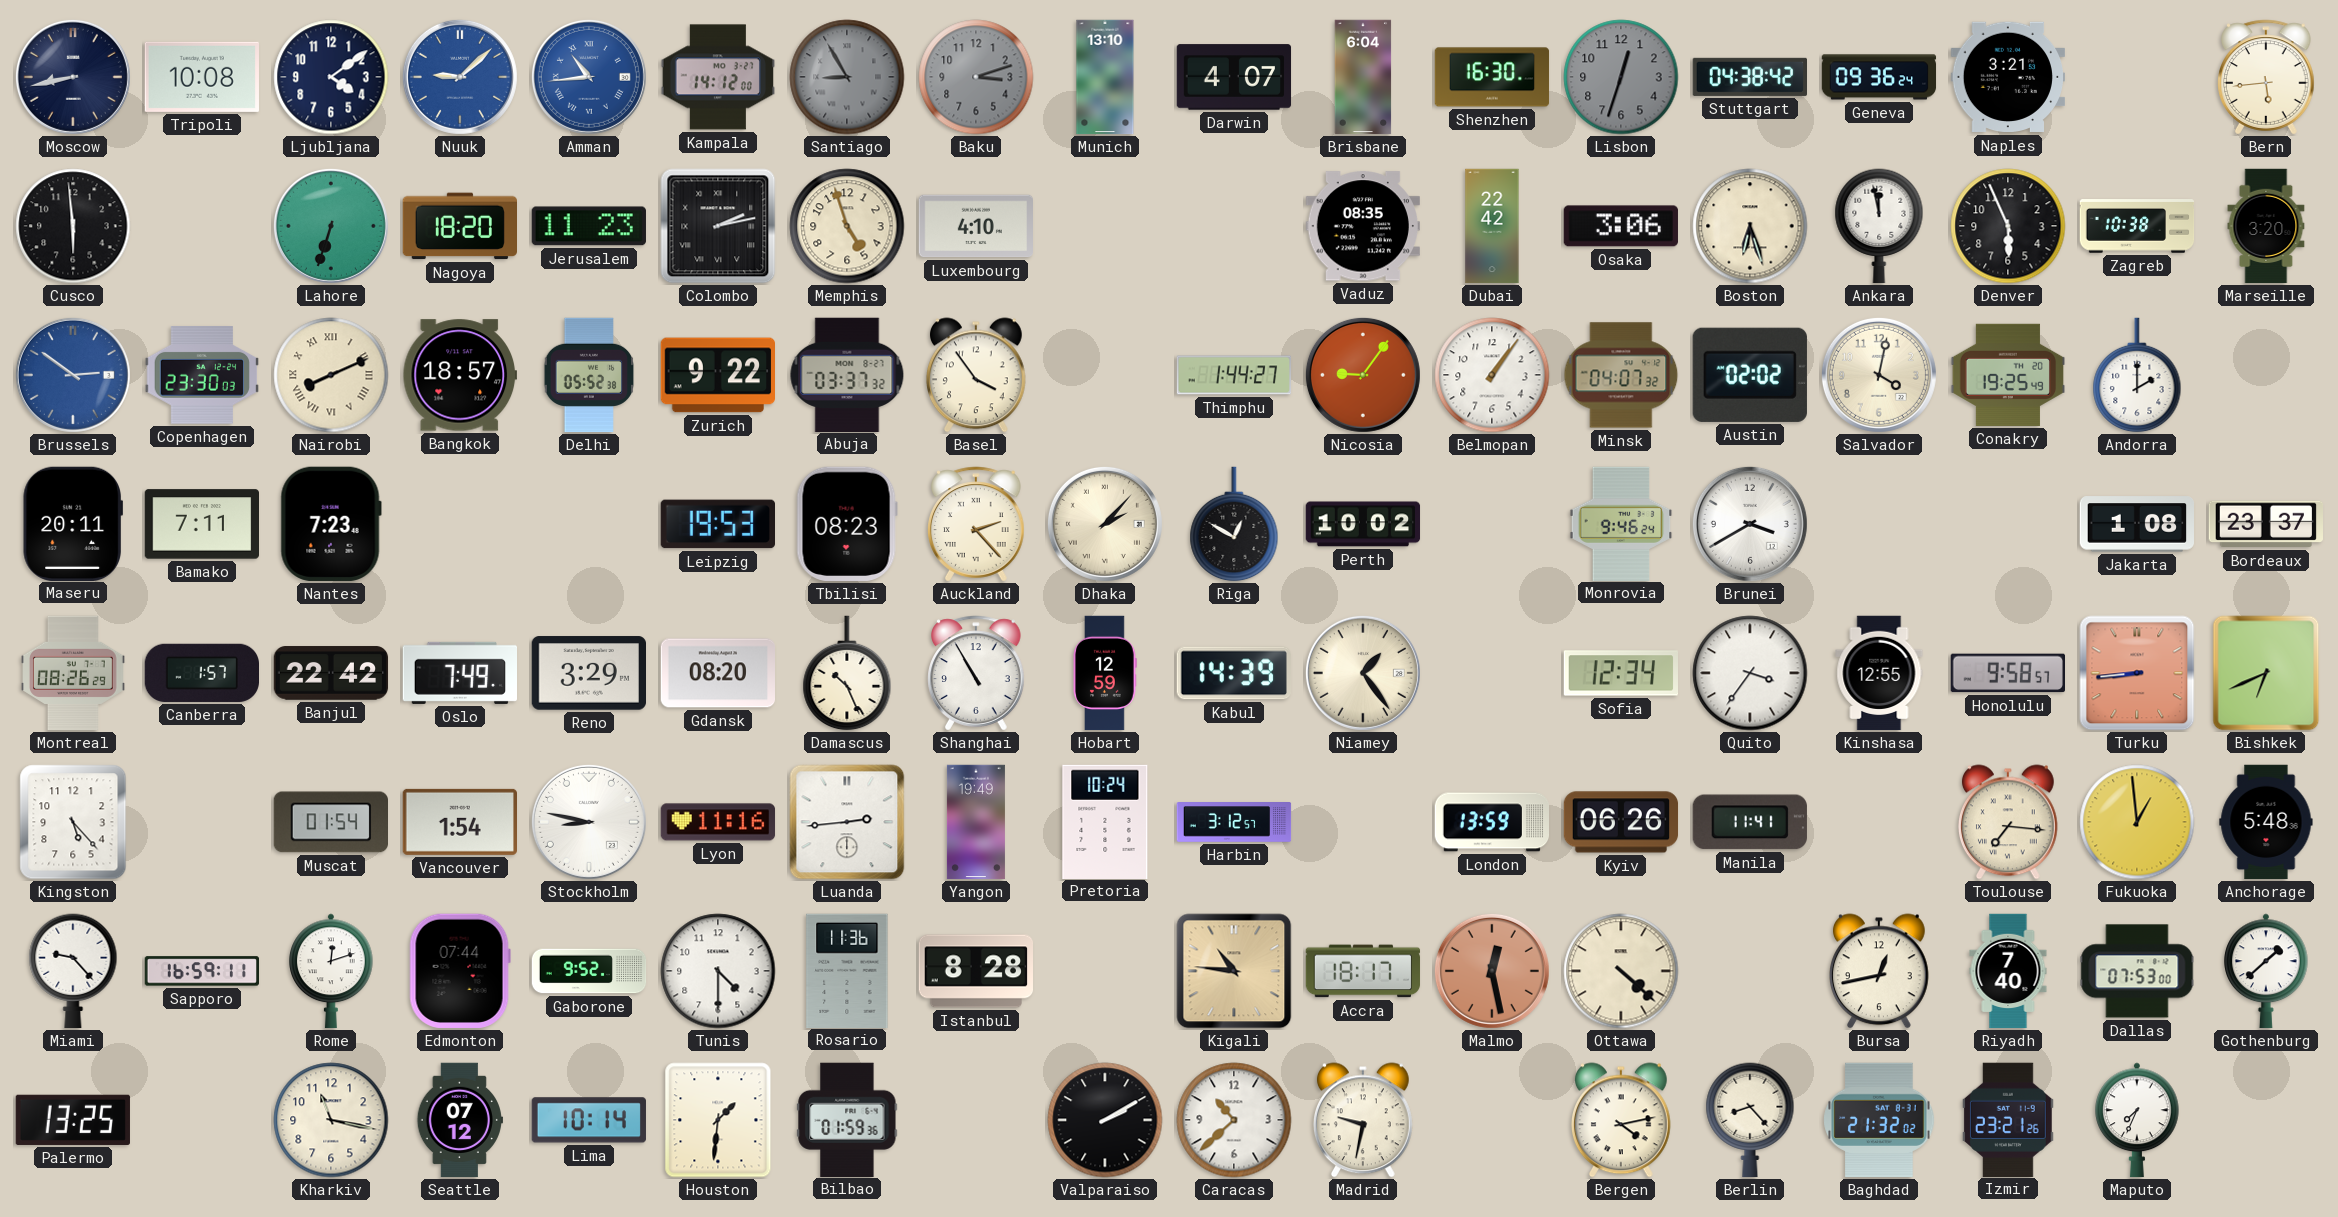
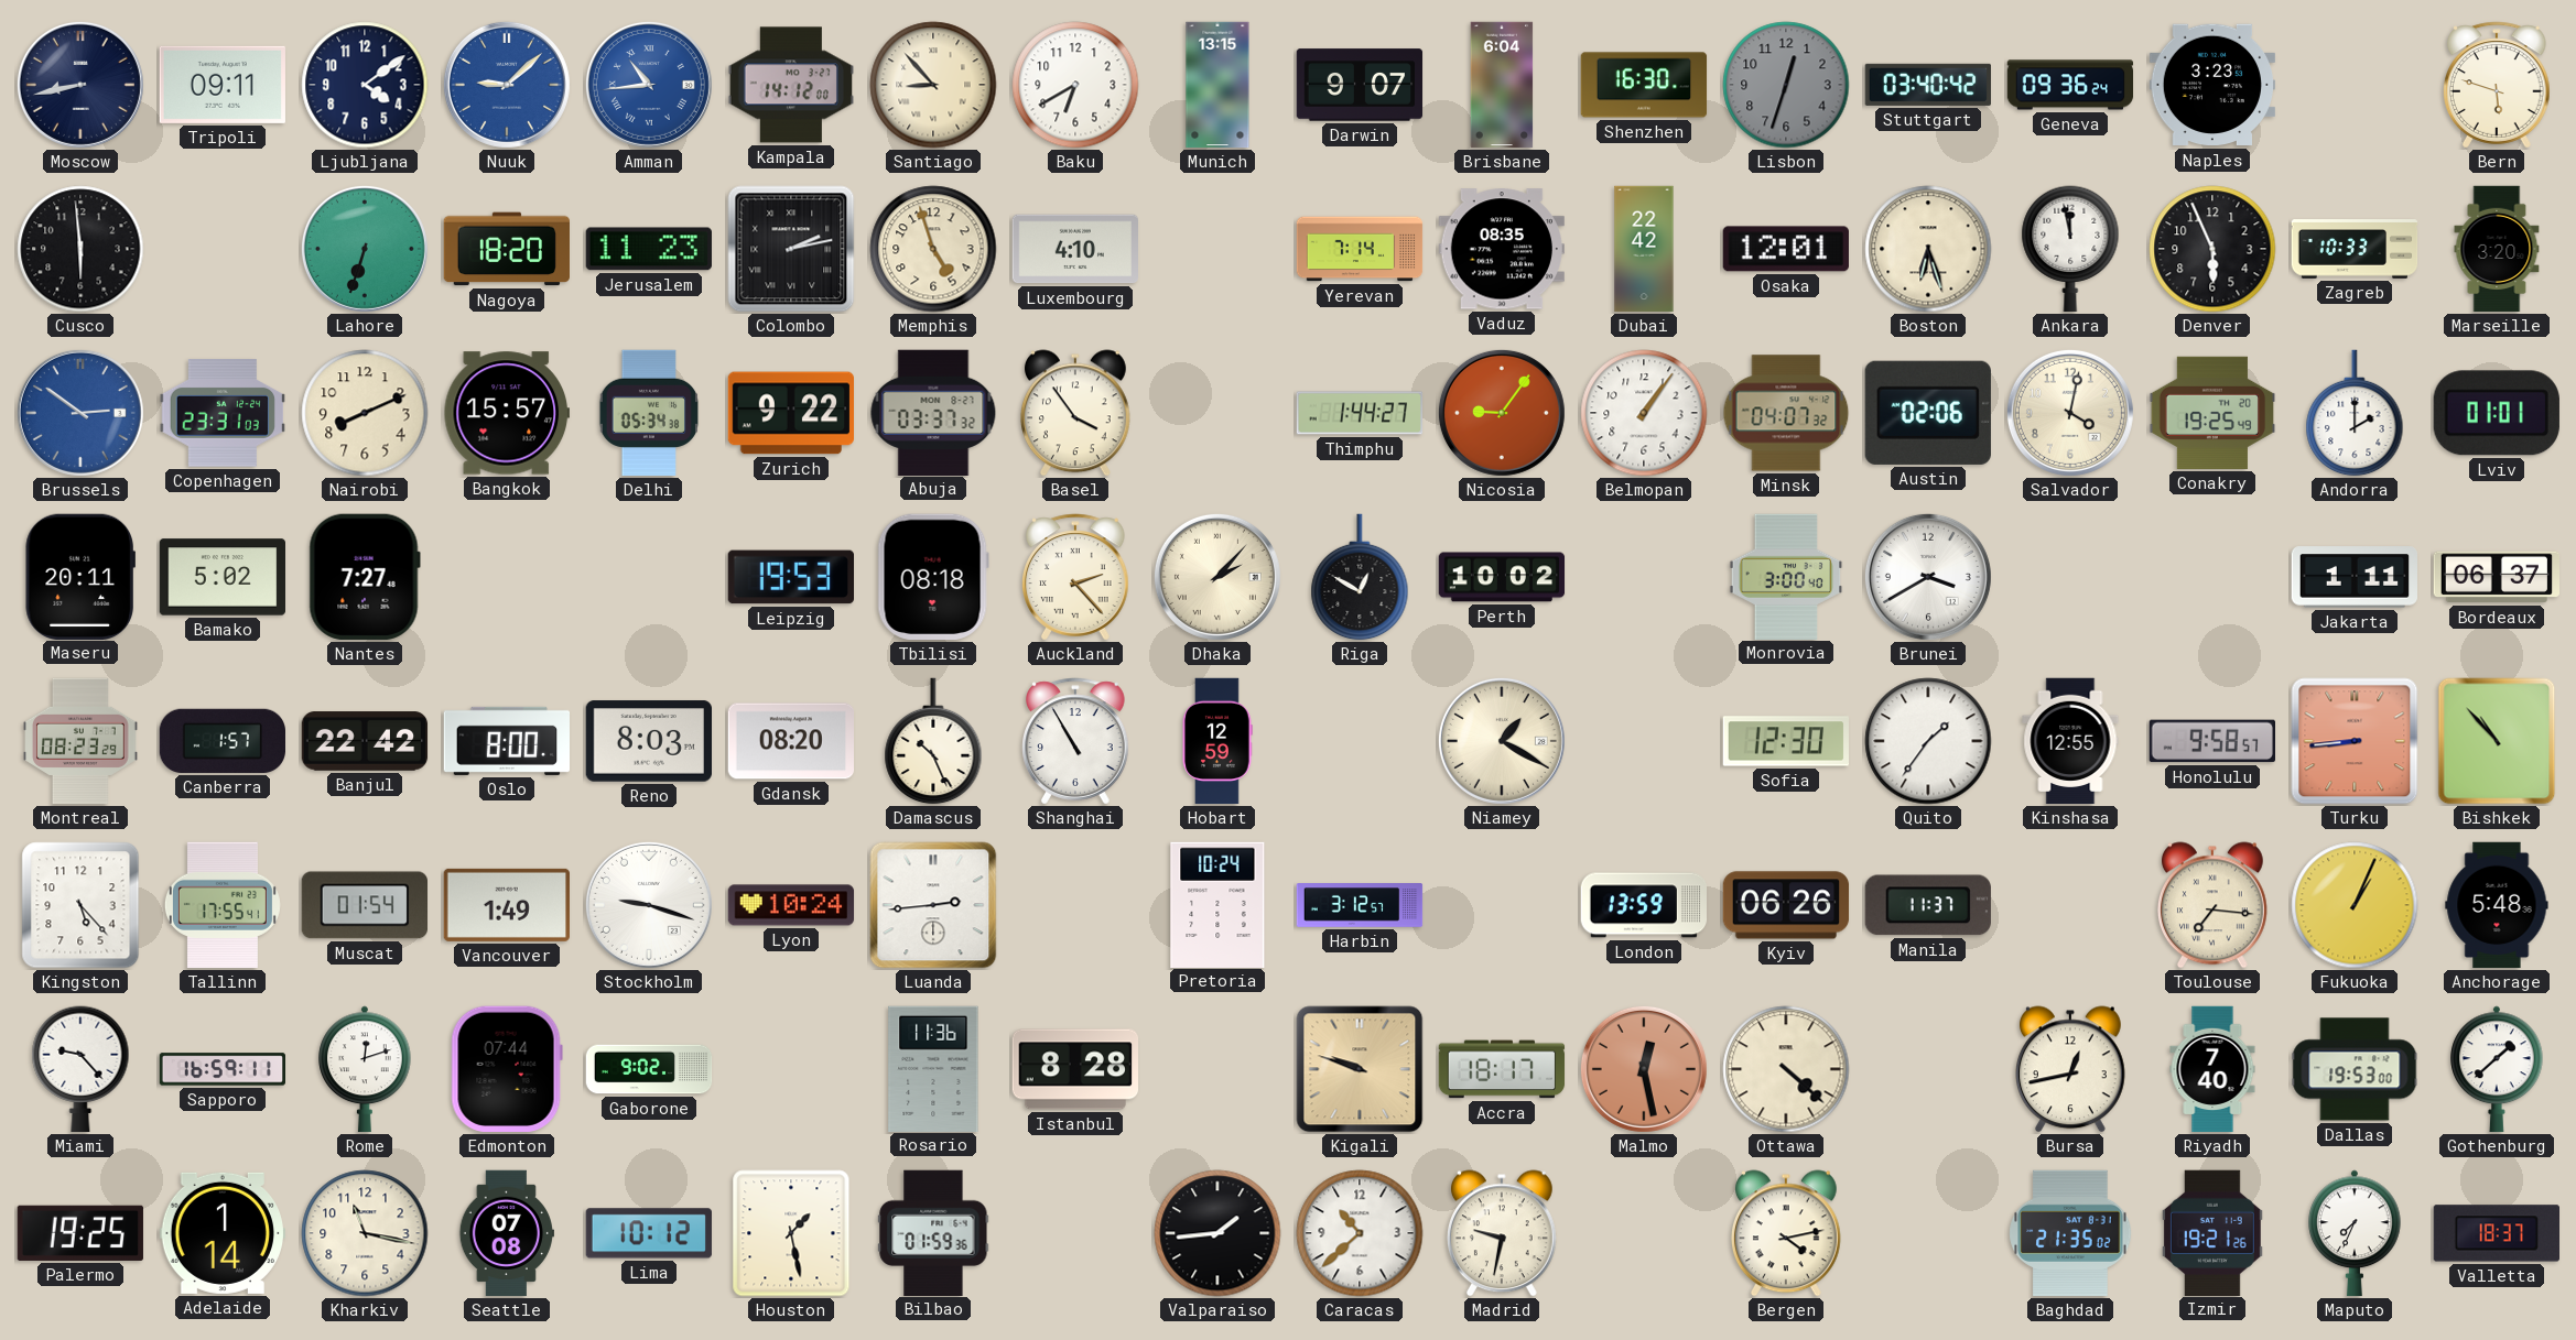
Tripoli: 10:08 -> 09:11
Santiago: 8:55 -> 8:53
Santiago dial: grey -> cream
Baku: 3:12 -> 6:40
Baku dial: grey -> white
Munich: 13:10 -> 13:15
Darwin: 4:07 -> 9:07
Stuttgart: 04:38 -> 03:40
Naples: 3:21 -> 3:23
Bern: 5:44 -> 5:48
Yerevan: none -> 7:14
Osaka: 3:06 -> 12:01
Zagreb: 10:38 -> 10:33
Copenhagen: 23:30 -> 23:31
Nairobi numerals: Roman -> Arabic
Bangkok: 18:57 -> 15:57
Delhi: 05:52 -> 05:34
Austin: 02:02 -> 02:06
Lviv: none -> 01:01
Bamako: 7:11 -> 5:02
Nantes: 7:23 -> 7:27
Tbilisi: 08:23 -> 08:18
Monrovia: 9:46 -> 3:00
Jakarta: 1:08 -> 1:11
Bordeaux: 23:37 -> 06:37
Montreal: 08:26 -> 08:23
Oslo: 7:49 -> 8:00
Reno: 3:29 -> 8:03
Kabul: 14:39 -> none
Niamey: 1:24 -> 1:20
Sofia: 12:34 -> 12:30
Quito: 3:36 -> 1:36
Bishkek: 6:41 -> 10:53
Tallinn: none -> 17:55
Vancouver: 1:54 -> 1:49
Stockholm: 8:47 -> 9:18
Lyon: 11:16 -> 10:24
Yangon: 19:49 -> none
Manila: 11:41 -> 11:37
Fukuoka: 12:59 -> 1:04
Gaborone: 9:52 -> 9:02
Tunis: 4:30 -> none
Kigali: 10:46 -> 9:48
Dallas: 07:53 -> 19:53
Palermo: 13:25 -> 19:25
Adelaide: none -> 1:14
Seattle: 07:12 -> 07:08
Lima: 10:14 -> 10:12
Houston: 1:31 -> 1:28
Valparaiso: 2:10 -> 1:44
Berlin: 8:23 -> none
Baghdad: 21:32 -> 21:35
Izmir: 23:21 -> 19:21
Valletta: none -> 18:37
